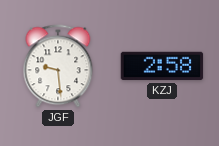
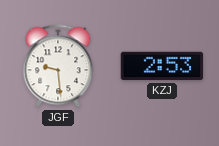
KZJ: 2:58 -> 2:53
